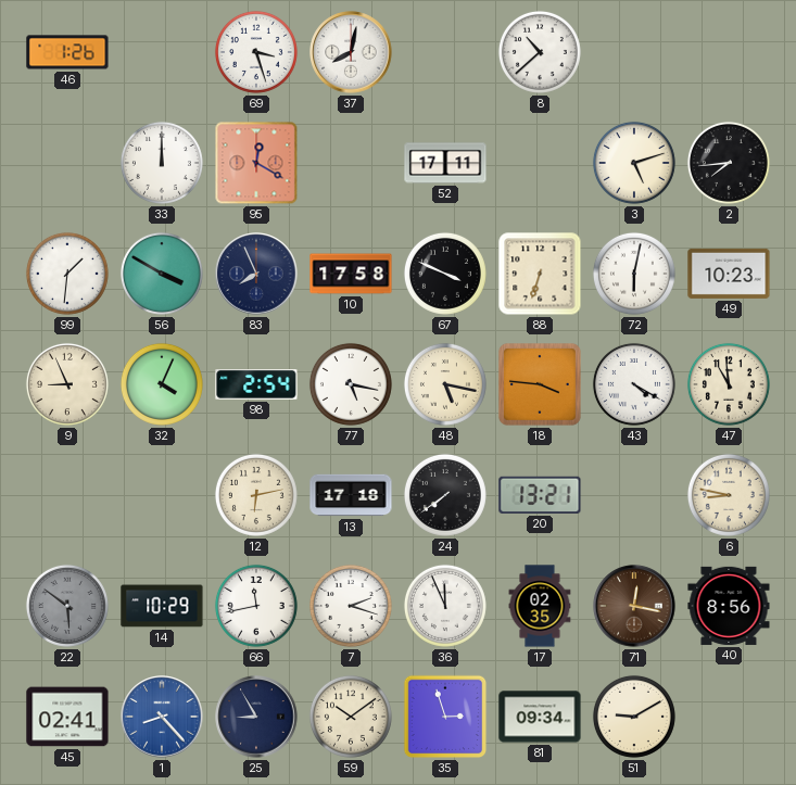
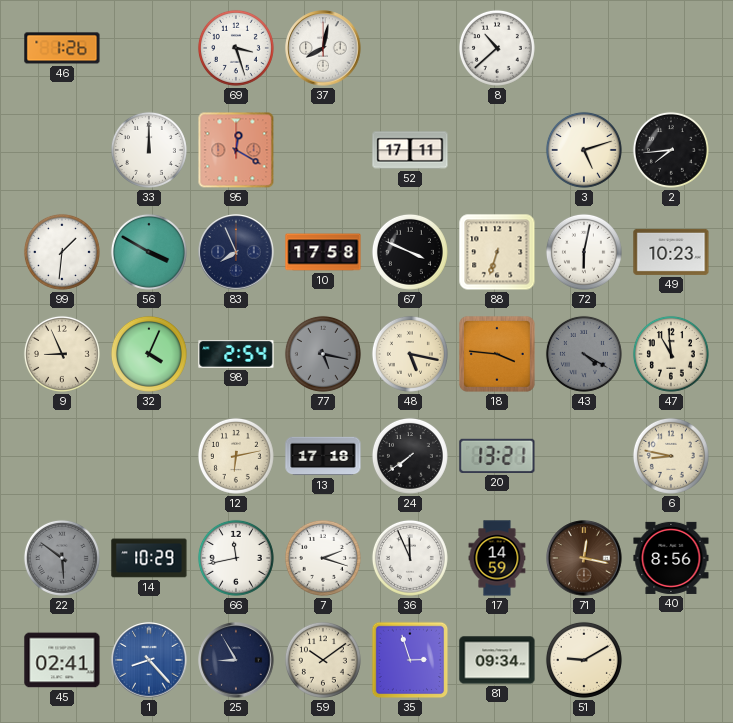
77 dial: white -> grey
43 dial: white -> grey
17: 02:35 -> 14:59
